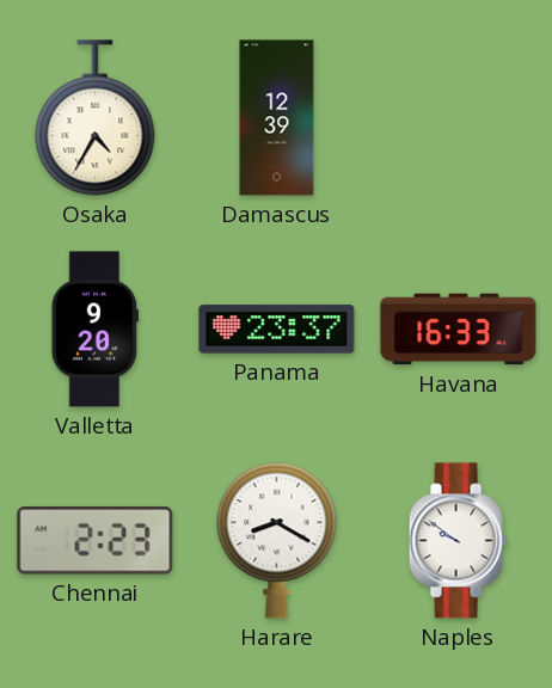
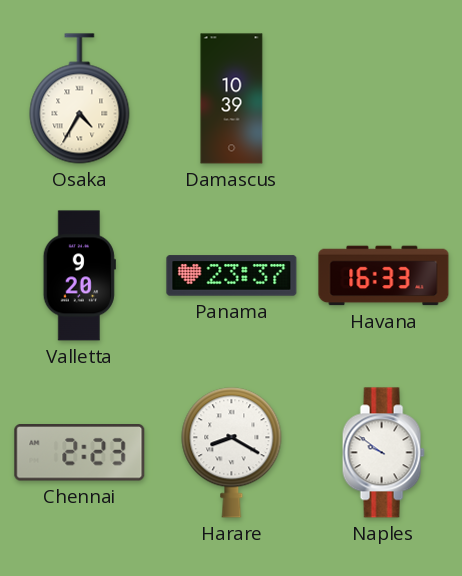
Damascus: 12:39 -> 10:39
